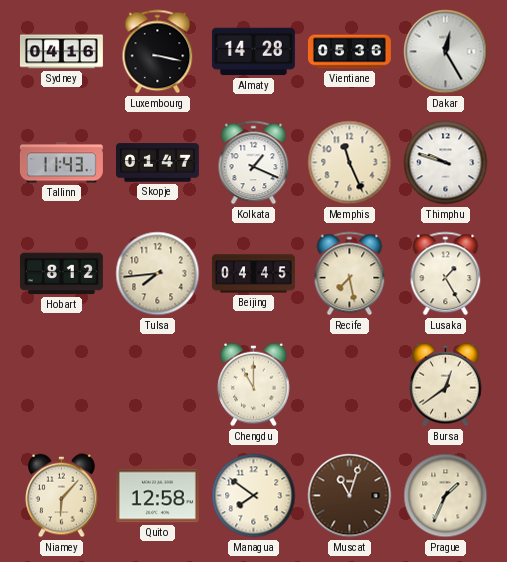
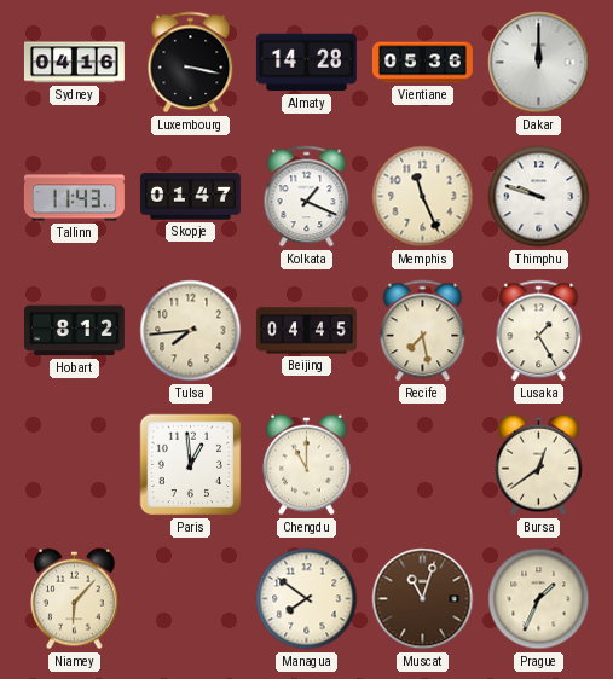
Dakar: 12:25 -> 12:00
Paris: none -> 12:59
Quito: 12:58 -> none
